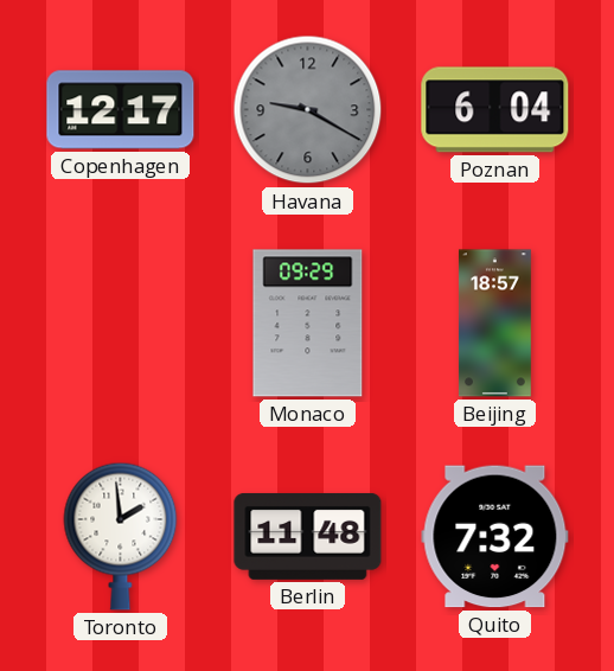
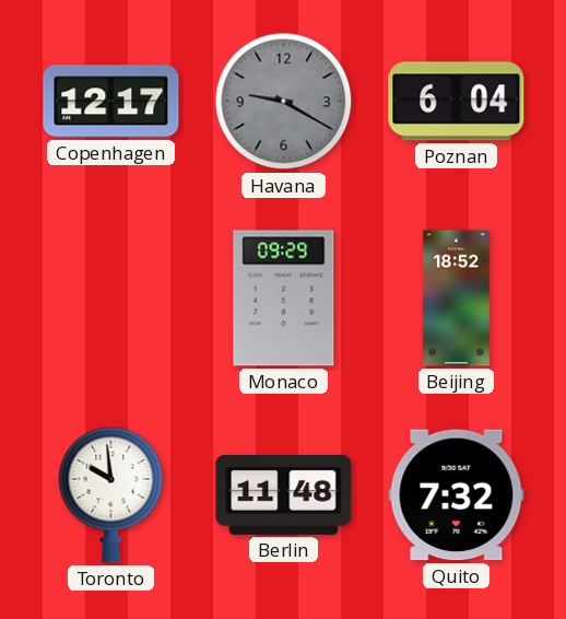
Beijing: 18:57 -> 18:52
Toronto: 1:59 -> 9:59
